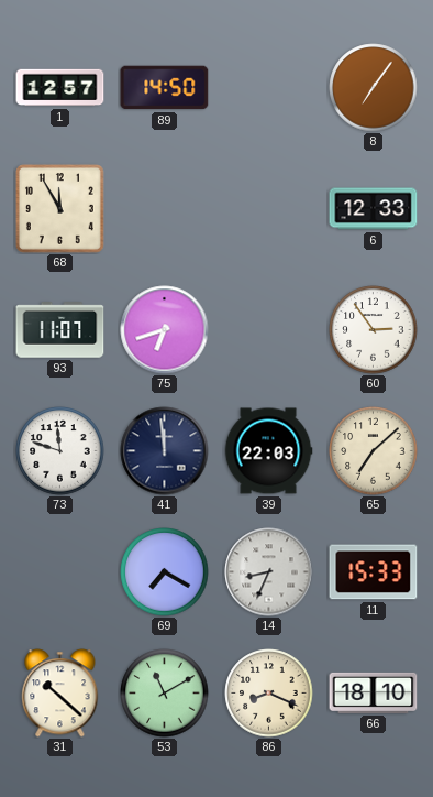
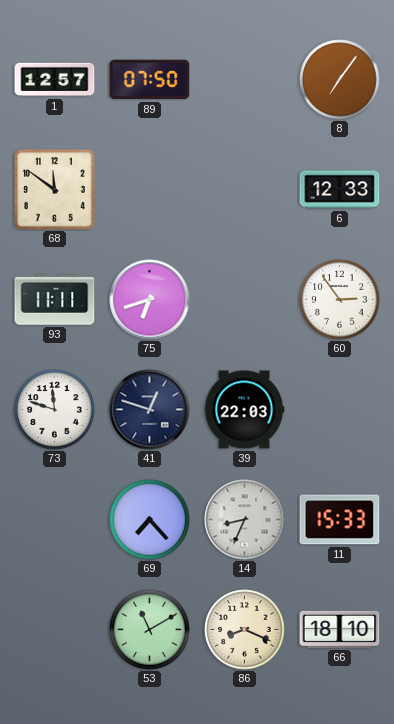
89: 14:50 -> 07:50
68: 11:55 -> 11:51
93: 11:07 -> 11:11
41: 11:59 -> 12:48
65: 7:08 -> none
69: 7:20 -> 7:23
31: 10:22 -> none
